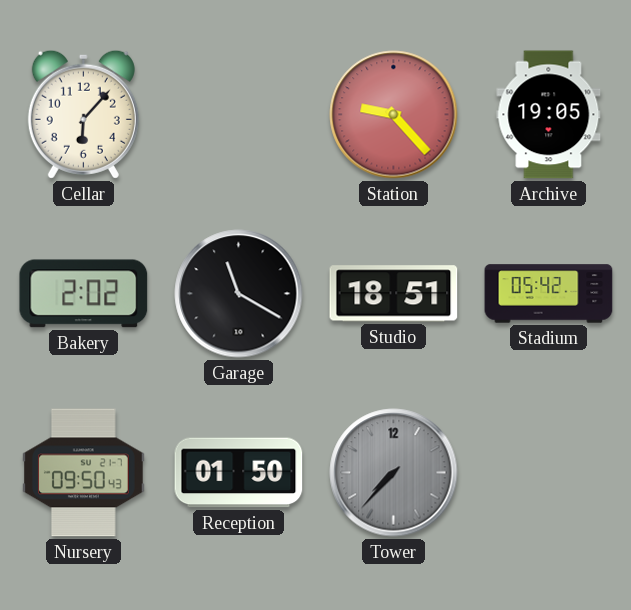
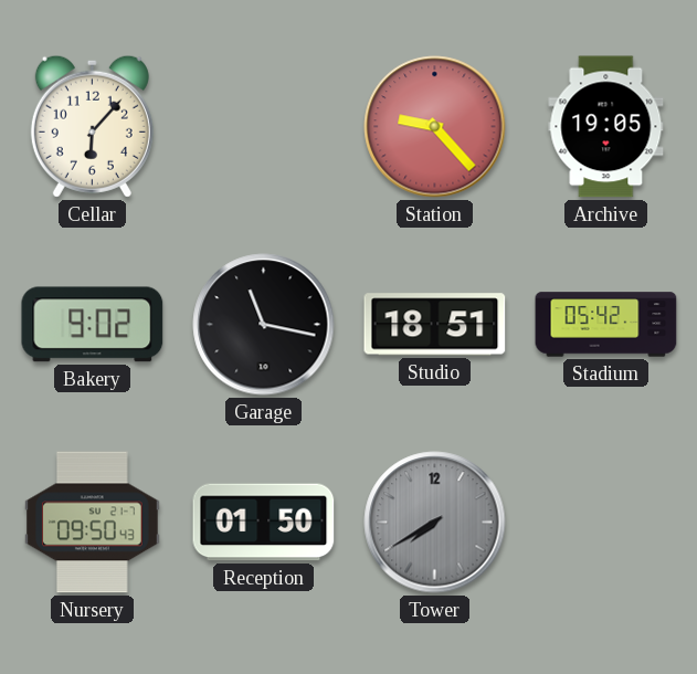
Bakery: 2:02 -> 9:02
Garage: 11:20 -> 11:17
Tower: 7:37 -> 7:40
